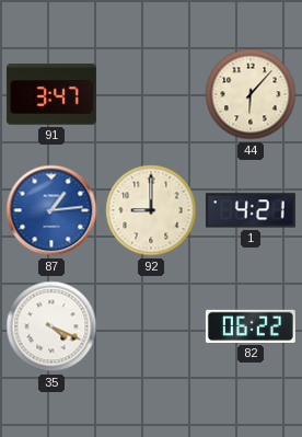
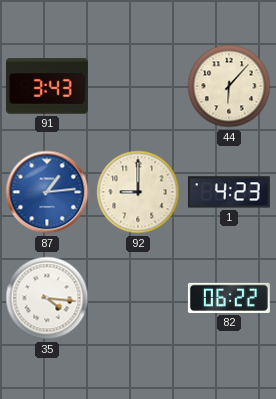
91: 3:47 -> 3:43
1: 4:21 -> 4:23
35: 4:19 -> 4:16
